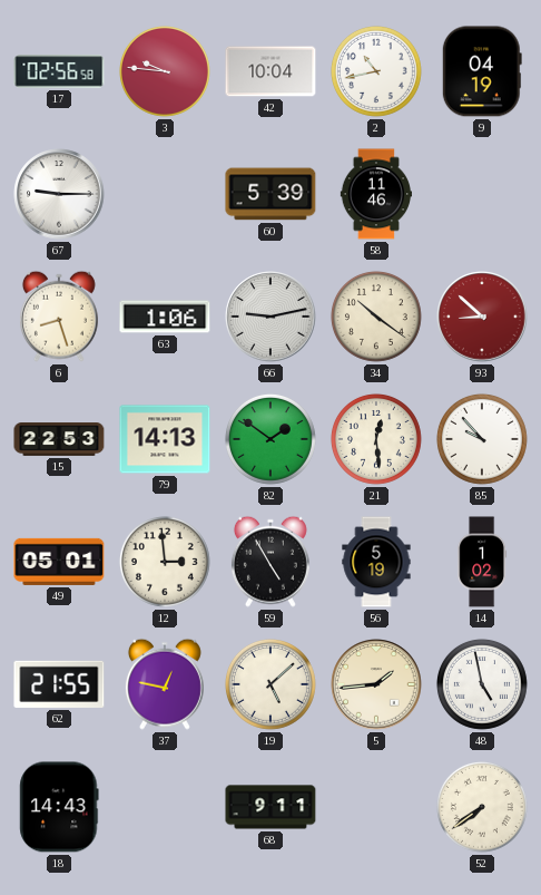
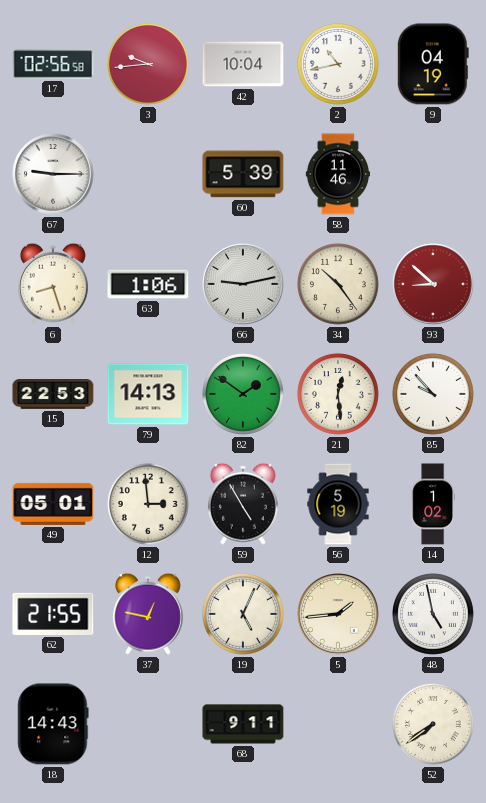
3: 9:46 -> 9:44
34: 10:21 -> 10:24
19: 5:08 -> 5:04
